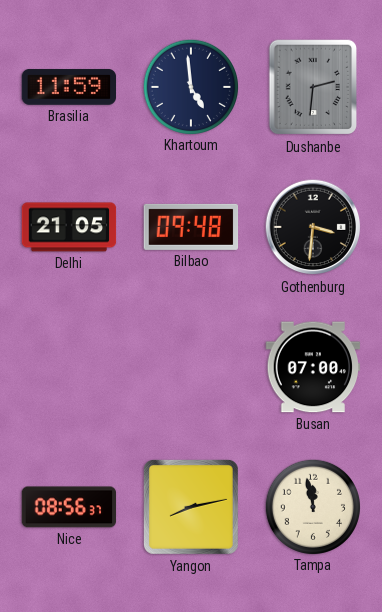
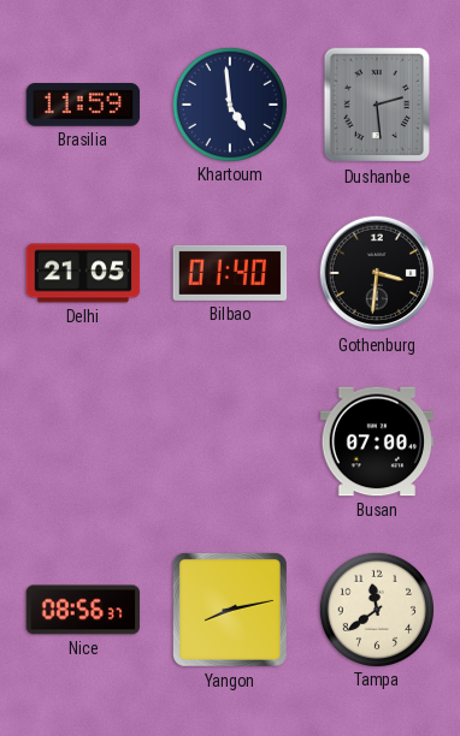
Dushanbe: 2:31 -> 2:29
Bilbao: 09:48 -> 01:40
Tampa: 11:58 -> 11:39
